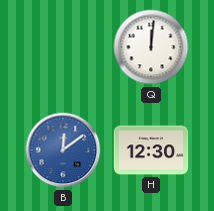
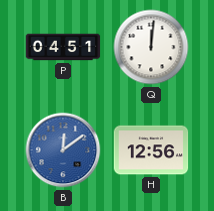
P: none -> 04:51
H: 12:30 -> 12:56
